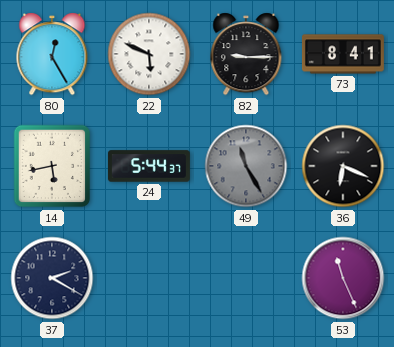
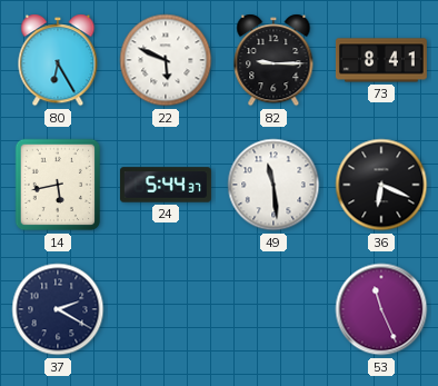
80: 12:25 -> 6:25
49: 11:25 -> 11:29
49 dial: grey -> white
